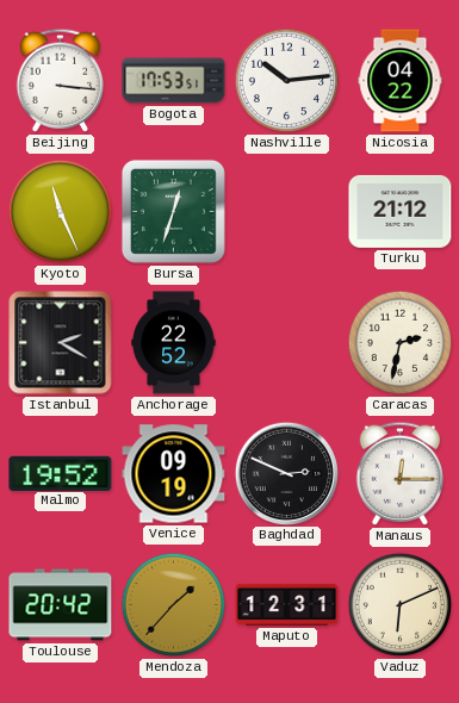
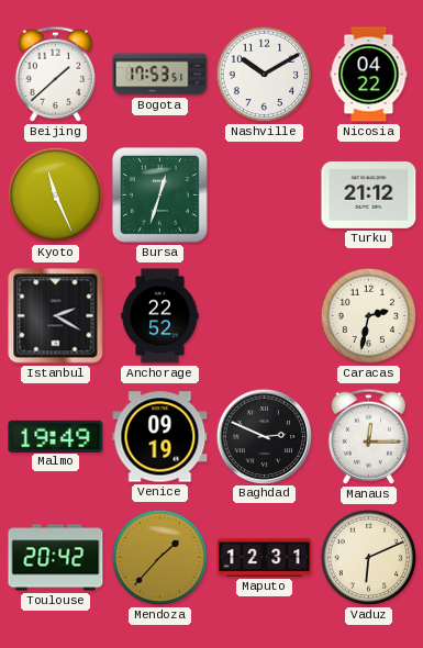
Beijing: 3:16 -> 1:38
Nashville: 10:14 -> 10:10
Malmo: 19:52 -> 19:49
